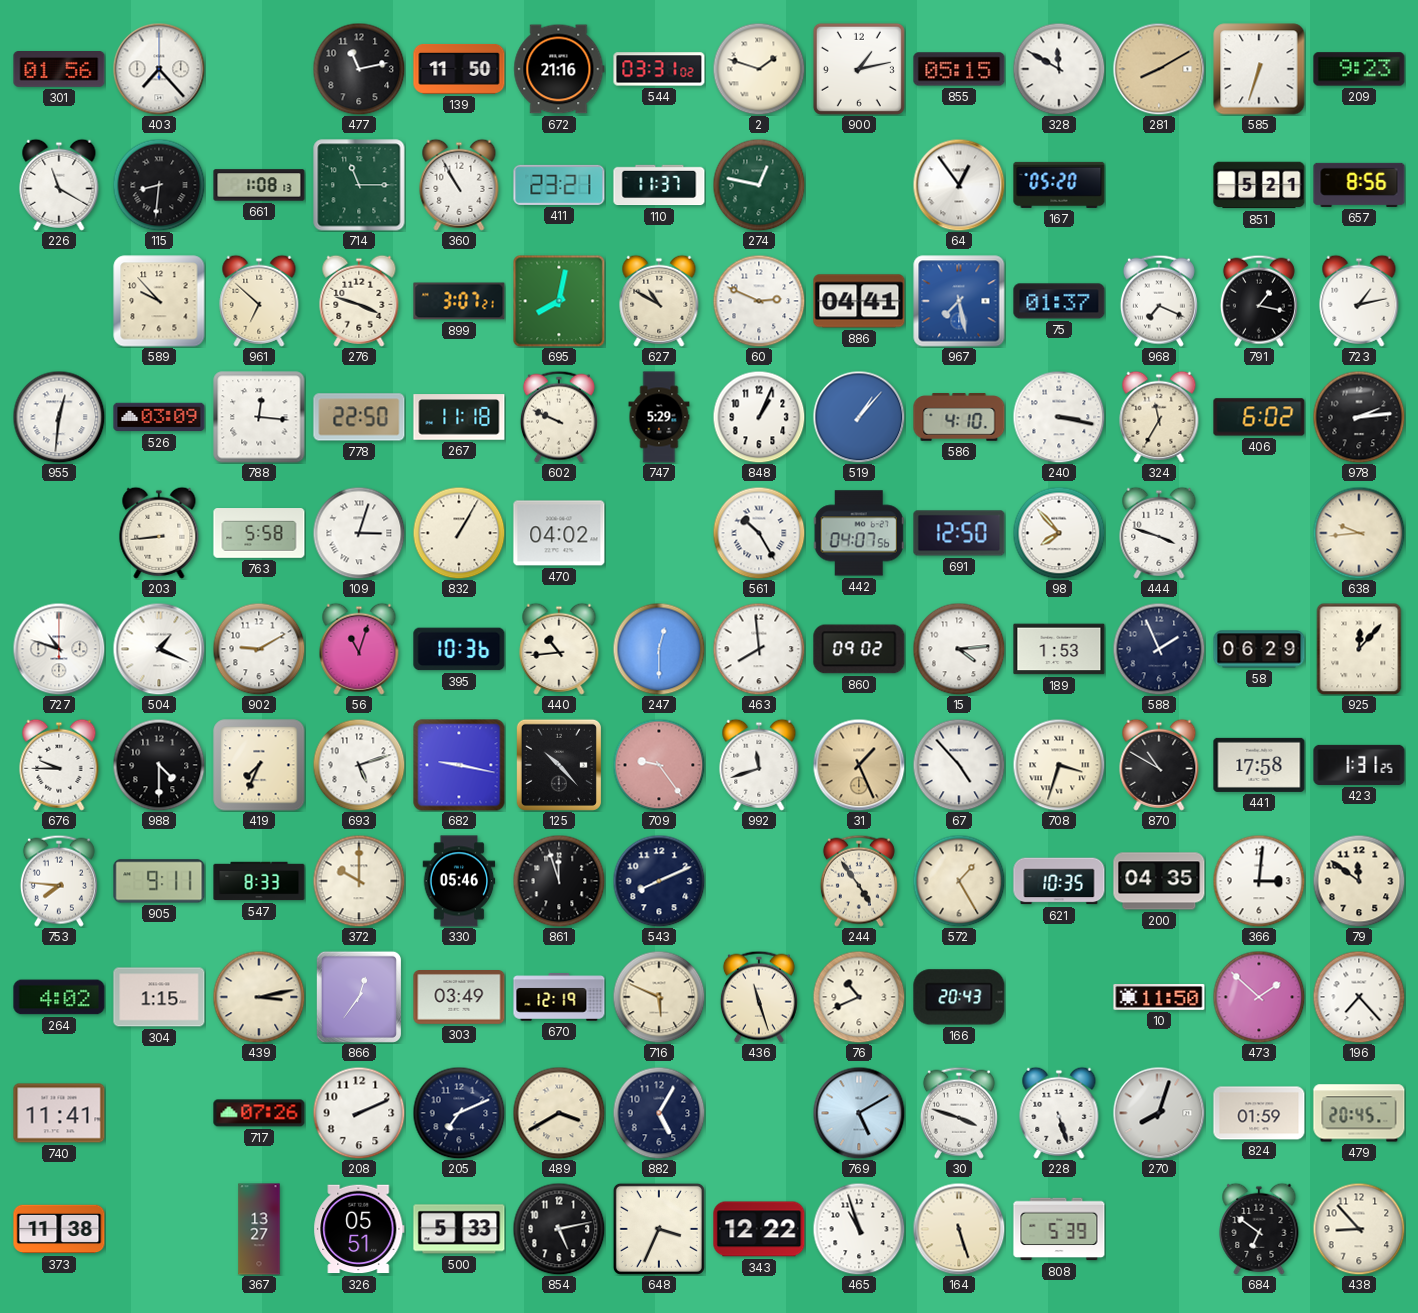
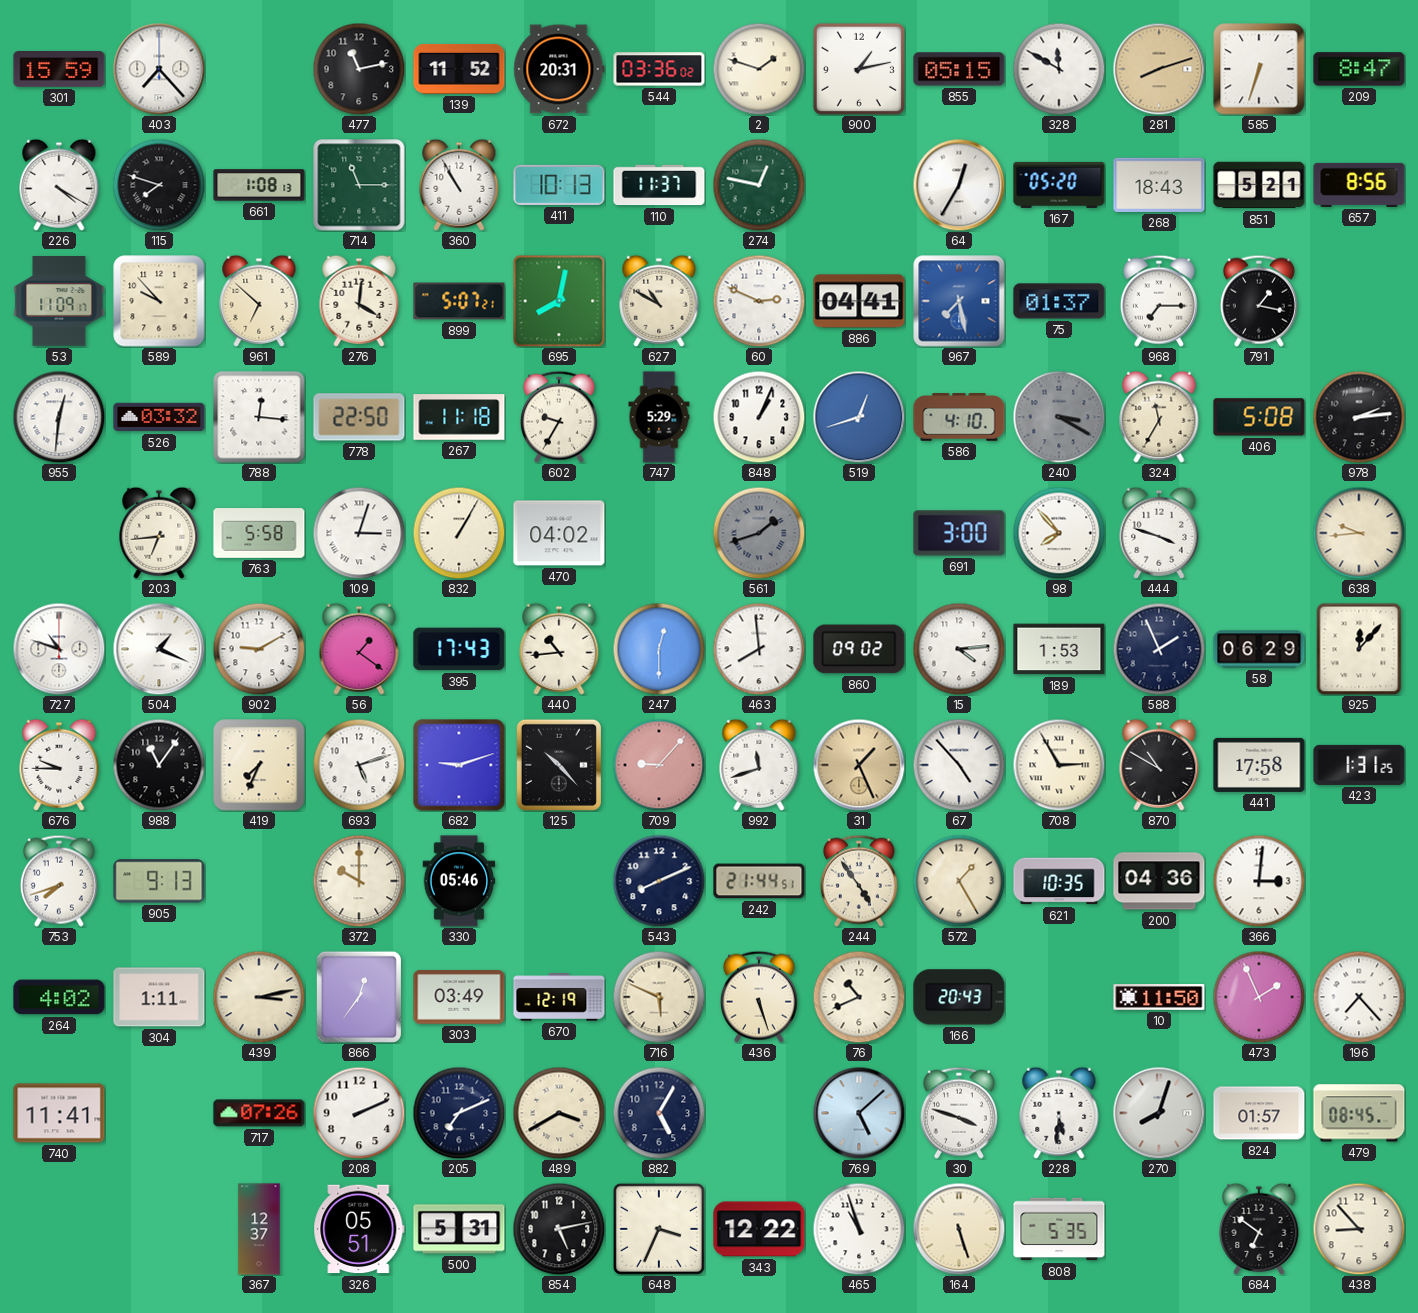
301: 01:56 -> 15:59
139: 11:50 -> 11:52
672: 21:16 -> 20:31
544: 03:31 -> 03:36
281: 8:10 -> 8:12
209: 9:23 -> 8:47
226: 11:20 -> 4:20
115: 8:31 -> 7:48
411: 23:21 -> 10:13
64: 12:54 -> 12:35
268: none -> 18:43
53: none -> 11:09
276: 3:48 -> 4:01
899: 3:07 -> 5:07
968: 7:19 -> 7:15
723: 1:13 -> none
526: 03:09 -> 03:32
602: 9:49 -> 9:35
519: 1:07 -> 12:42
240: 3:17 -> 3:20
240 dial: white -> grey
406: 6:02 -> 5:08
203: 8:44 -> 6:44
561: 10:25 -> 1:42
561 dial: white -> grey
442: 04:07 -> none
691: 12:50 -> 3:00
56: 11:03 -> 1:21
395: 10:36 -> 17:43
988: 4:30 -> 11:06
682: 9:17 -> 9:12
709: 9:24 -> 9:07
708: 3:33 -> 2:55
753: 7:46 -> 7:42
905: 9:11 -> 9:13
547: 8:33 -> none
861: 11:57 -> none
242: none -> 21:44
200: 04:35 -> 04:36
79: 11:51 -> none
304: 1:15 -> 1:11
436: 11:27 -> 5:27
473: 1:52 -> 1:56
769: 5:10 -> 5:08
228: 5:27 -> 5:31
824: 01:59 -> 01:57
479: 20:45 -> 08:45
373: 11:38 -> none
367: 13:27 -> 12:37
500: 5:33 -> 5:31
808: 5:39 -> 5:35
